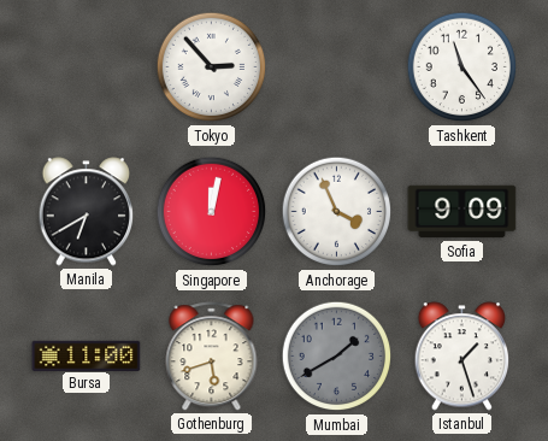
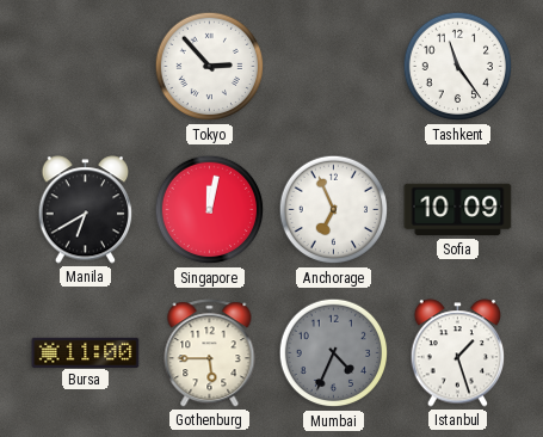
Anchorage: 3:56 -> 6:56
Sofia: 9:09 -> 10:09
Gothenburg: 5:42 -> 5:45
Mumbai: 1:40 -> 4:34
